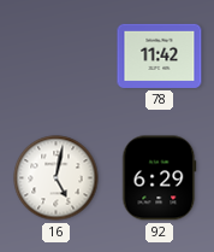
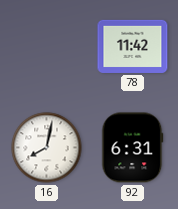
16: 5:02 -> 8:02
92: 6:29 -> 6:31
